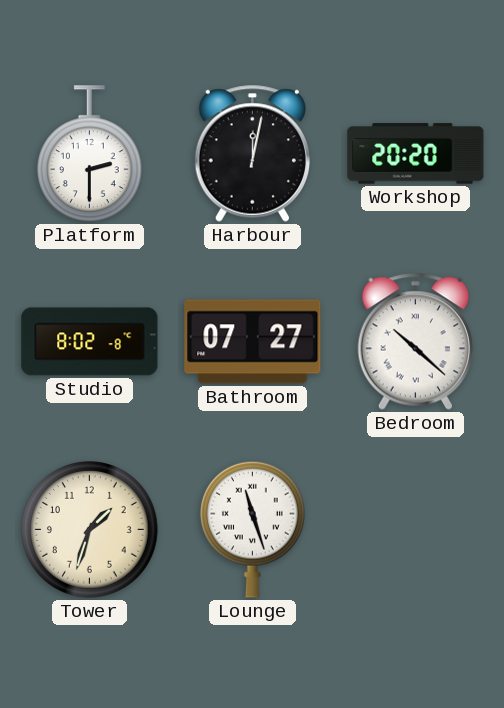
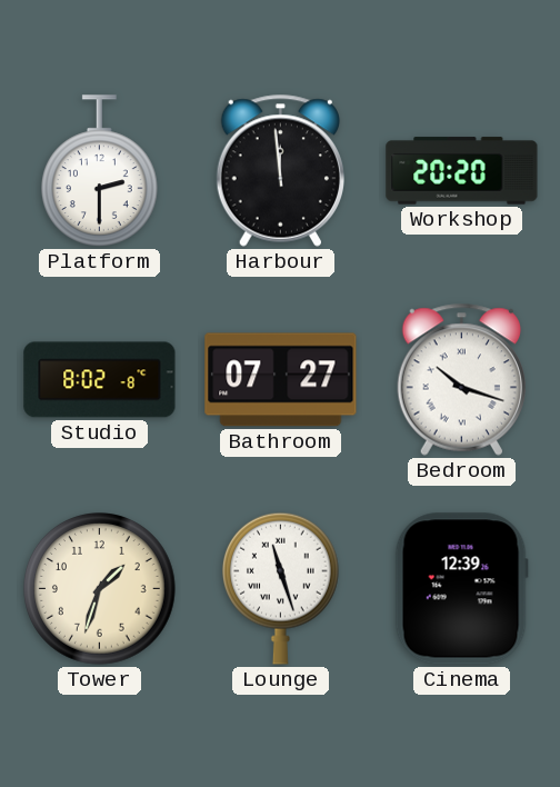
Harbour: 12:02 -> 11:59
Bedroom: 10:22 -> 10:18
Cinema: none -> 12:39
